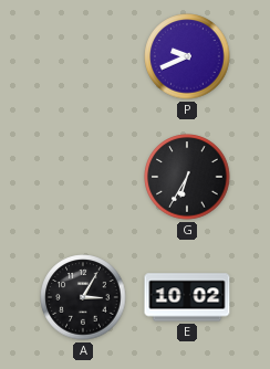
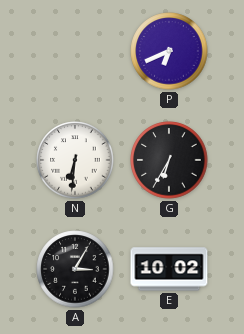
P: 9:41 -> 6:41
N: none -> 6:31
